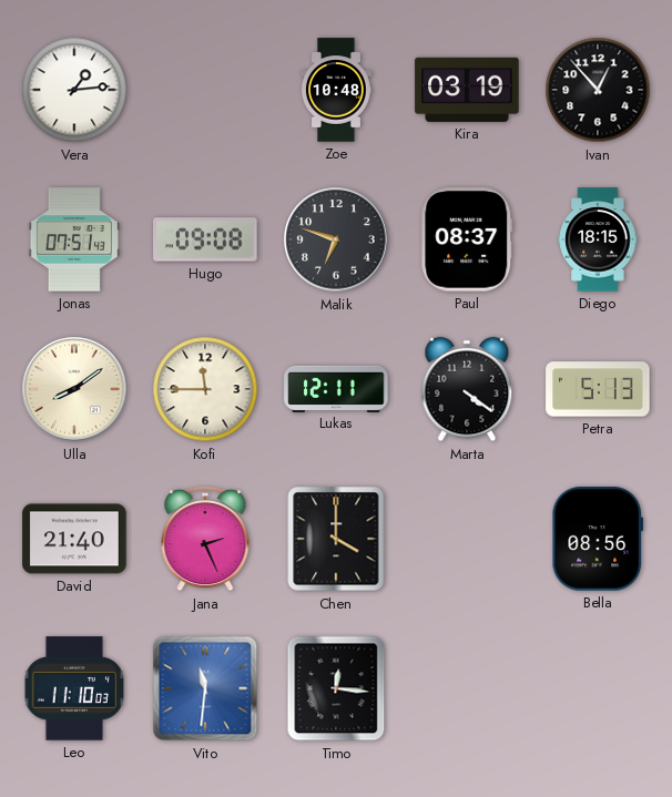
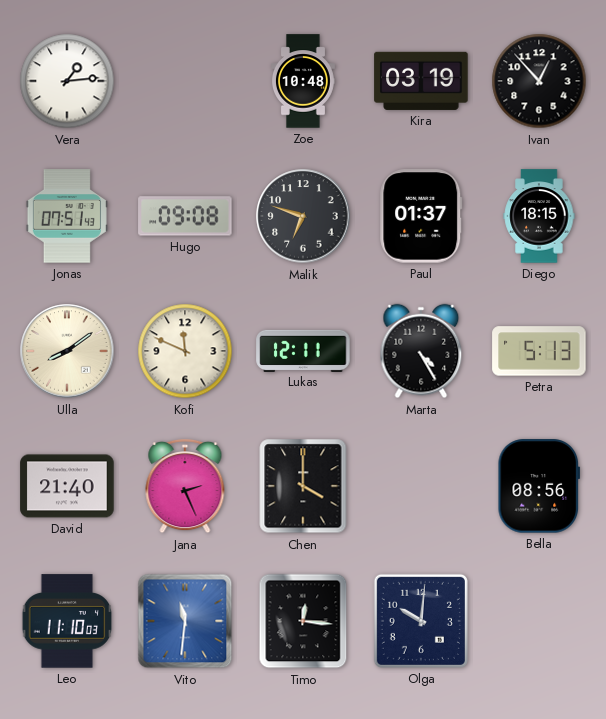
Paul: 08:37 -> 01:37
Kofi: 11:45 -> 11:49
Marta: 4:21 -> 4:25
Olga: none -> 10:01
